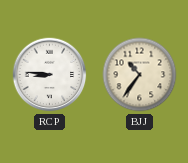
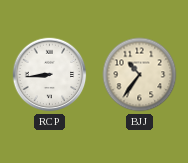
RCP: 8:46 -> 8:44
